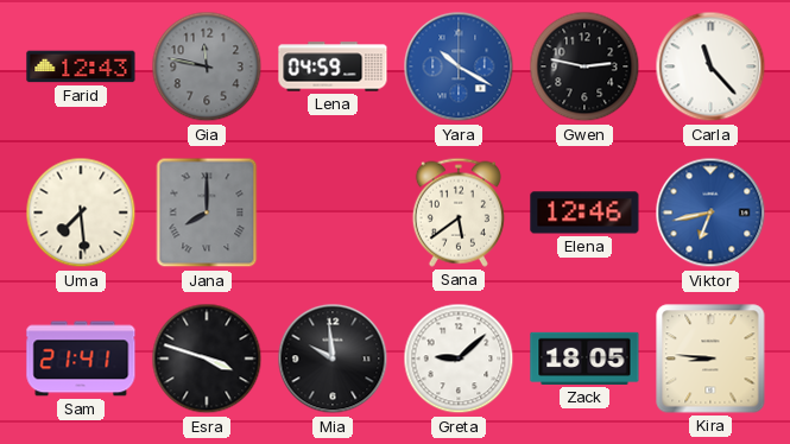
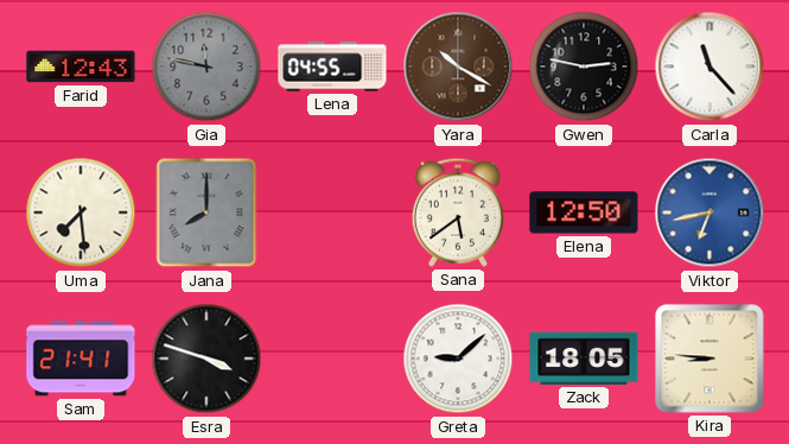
Lena: 04:59 -> 04:55
Yara dial: blue -> brown
Elena: 12:46 -> 12:50
Mia: 9:59 -> none
